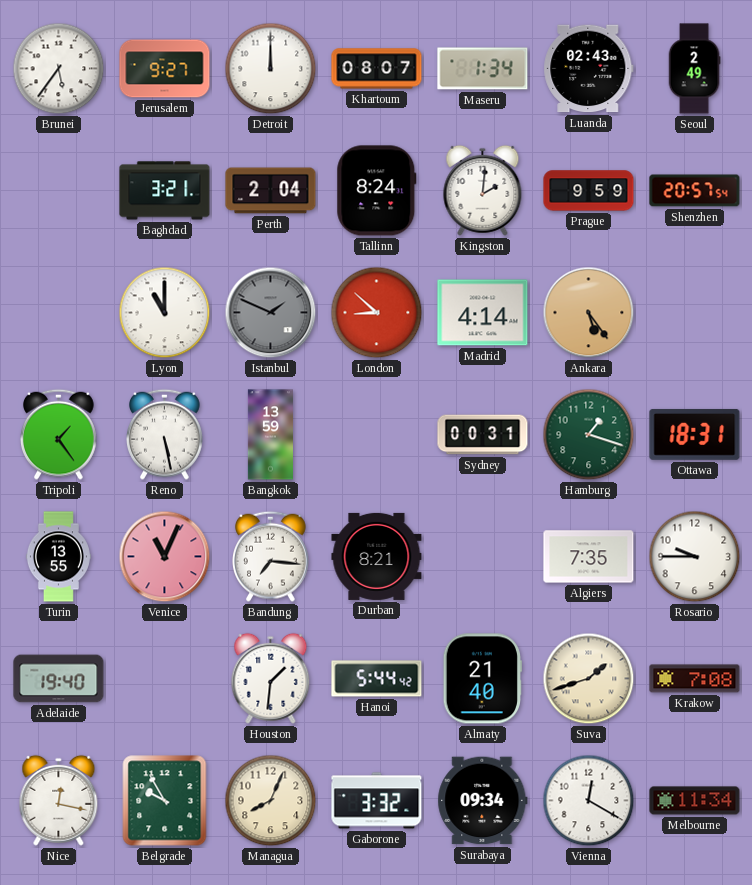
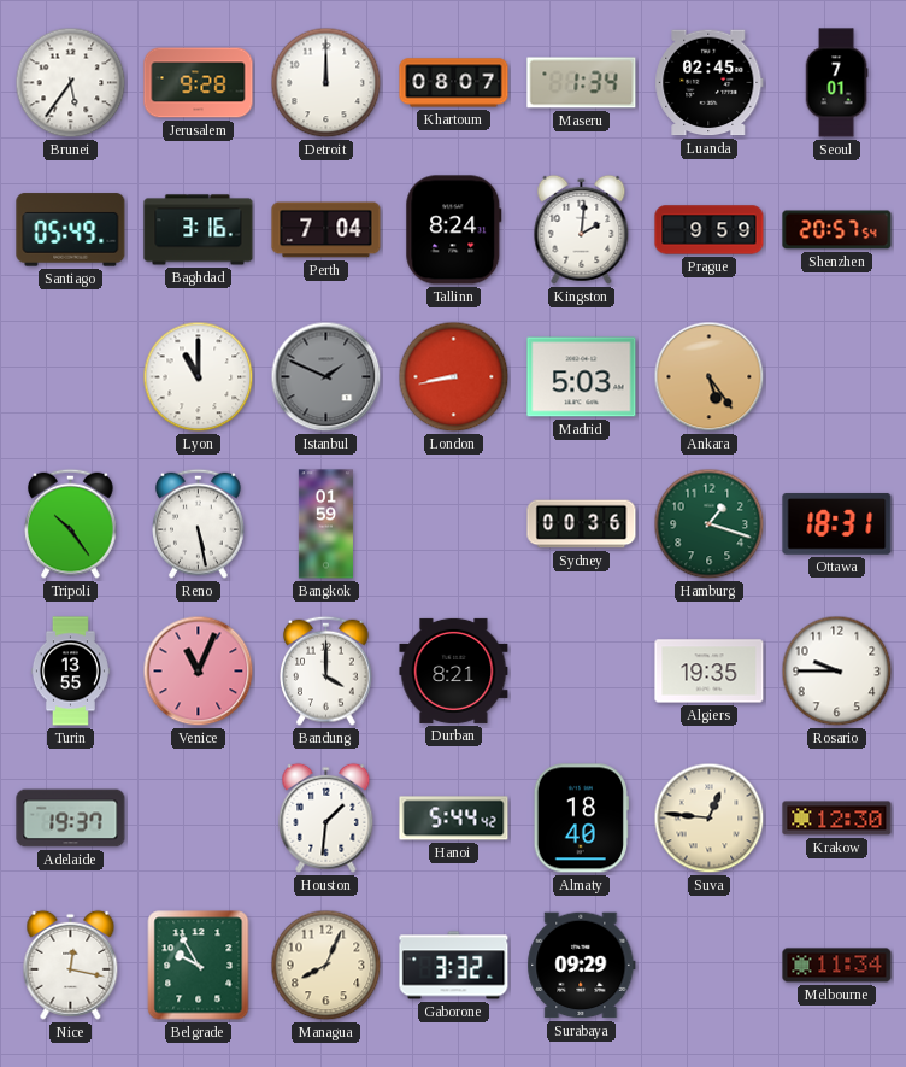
Jerusalem: 9:27 -> 9:28
Luanda: 02:43 -> 02:45
Seoul: 2:49 -> 7:01
Santiago: none -> 05:49
Baghdad: 3:21 -> 3:16
Perth: 2:04 -> 7:04
London: 8:52 -> 8:43
Madrid: 4:14 -> 5:03
Tripoli: 1:24 -> 10:24
Bangkok: 13:59 -> 01:59
Sydney: 00:31 -> 00:36
Bandung: 7:16 -> 4:00
Algiers: 7:35 -> 19:35
Adelaide: 19:40 -> 19:37
Almaty: 21:40 -> 18:40
Suva: 1:42 -> 12:46
Krakow: 7:08 -> 12:30
Surabaya: 09:34 -> 09:29
Vienna: 12:20 -> none
